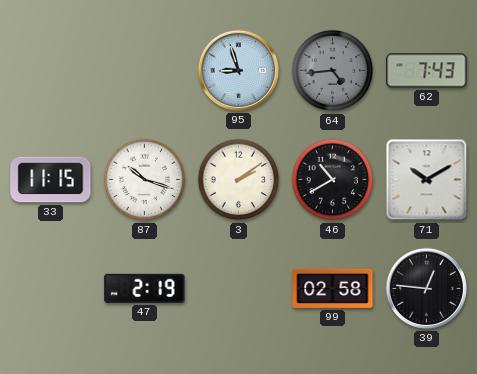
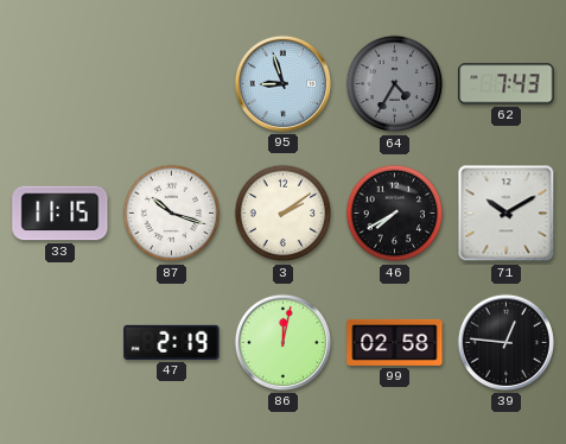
64: 4:44 -> 4:35
46: 10:40 -> 7:40
86: none -> 12:02
